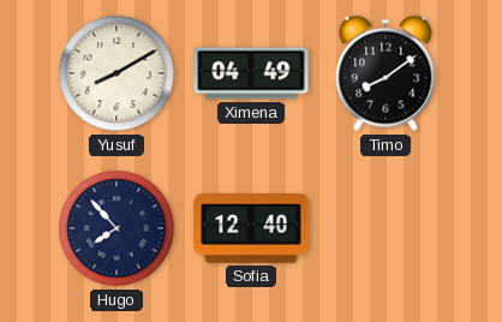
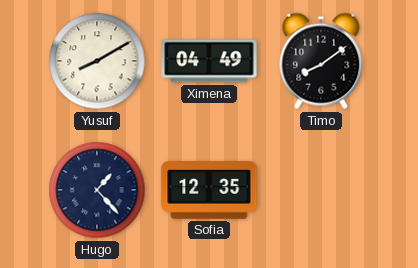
Hugo: 7:53 -> 1:23
Sofia: 12:40 -> 12:35
